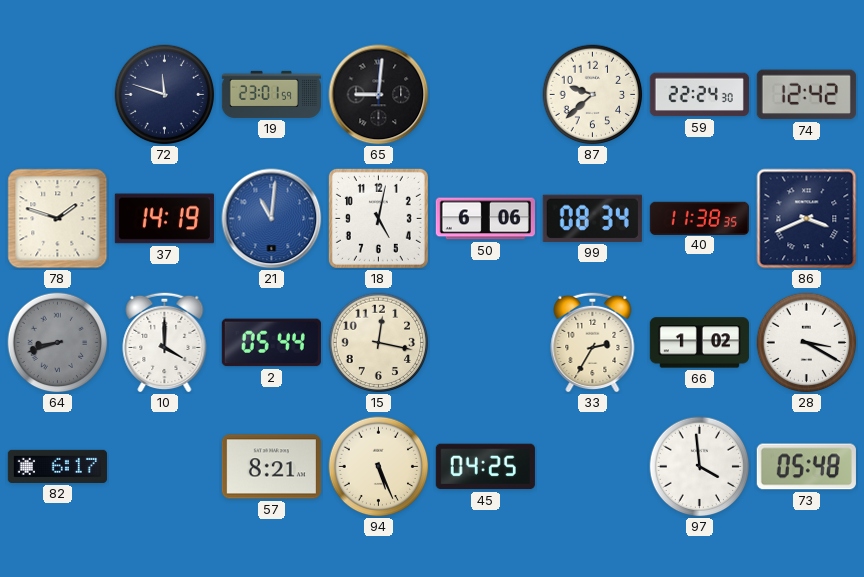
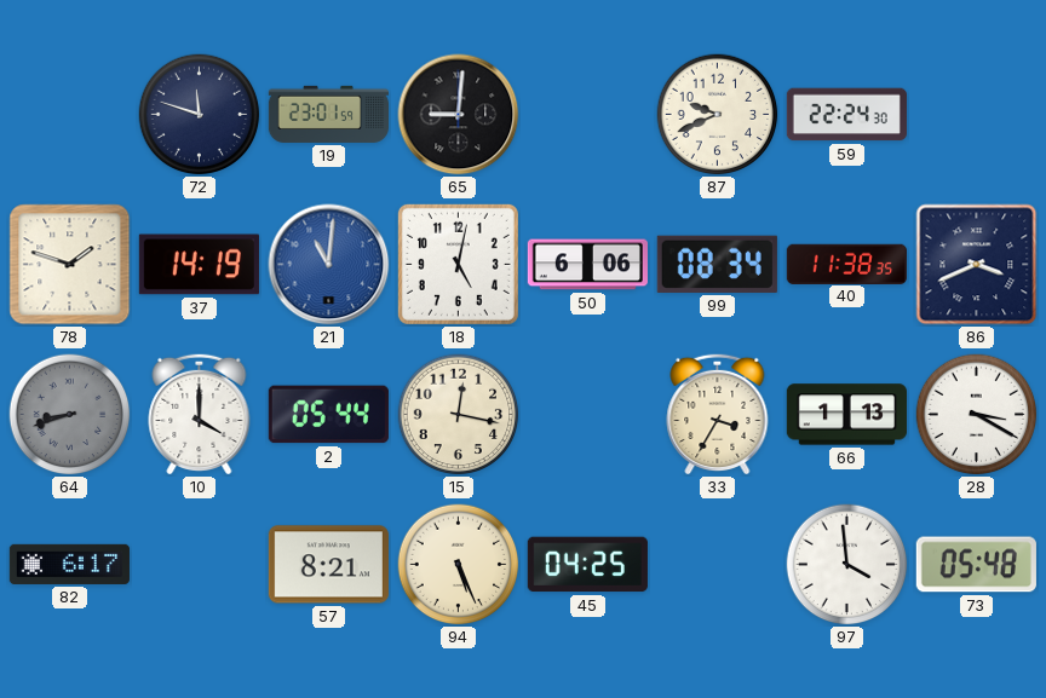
87: 9:38 -> 9:41
74: 12:42 -> none
33: 2:35 -> 3:35
66: 1:02 -> 1:13
